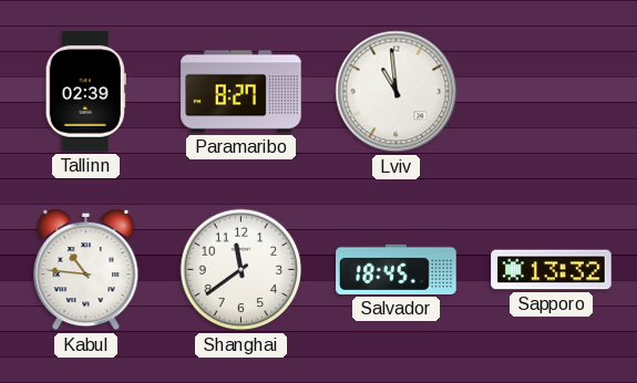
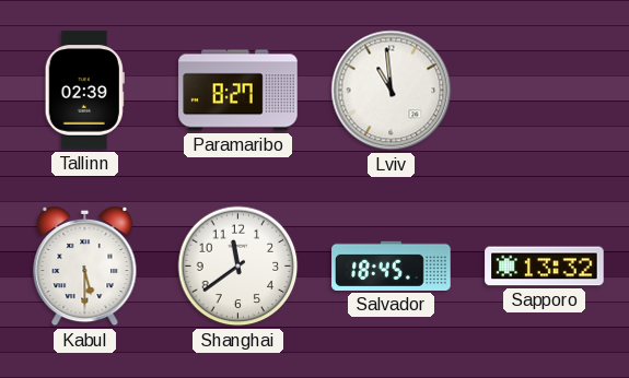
Kabul: 10:46 -> 5:30
